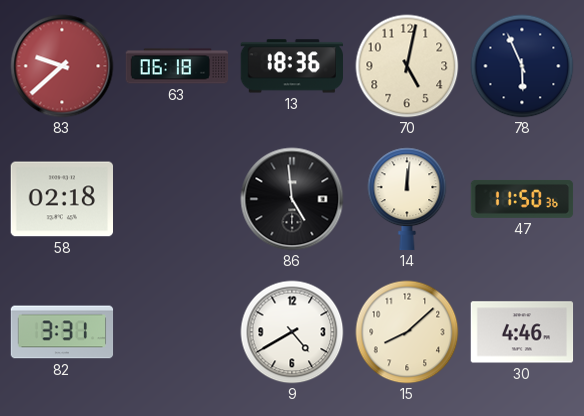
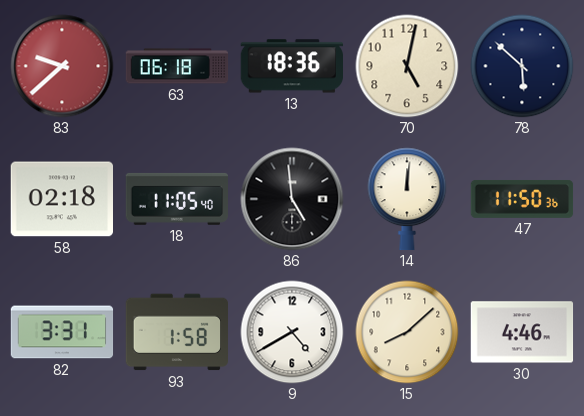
78: 5:56 -> 5:52
18: none -> 11:05
93: none -> 1:58
